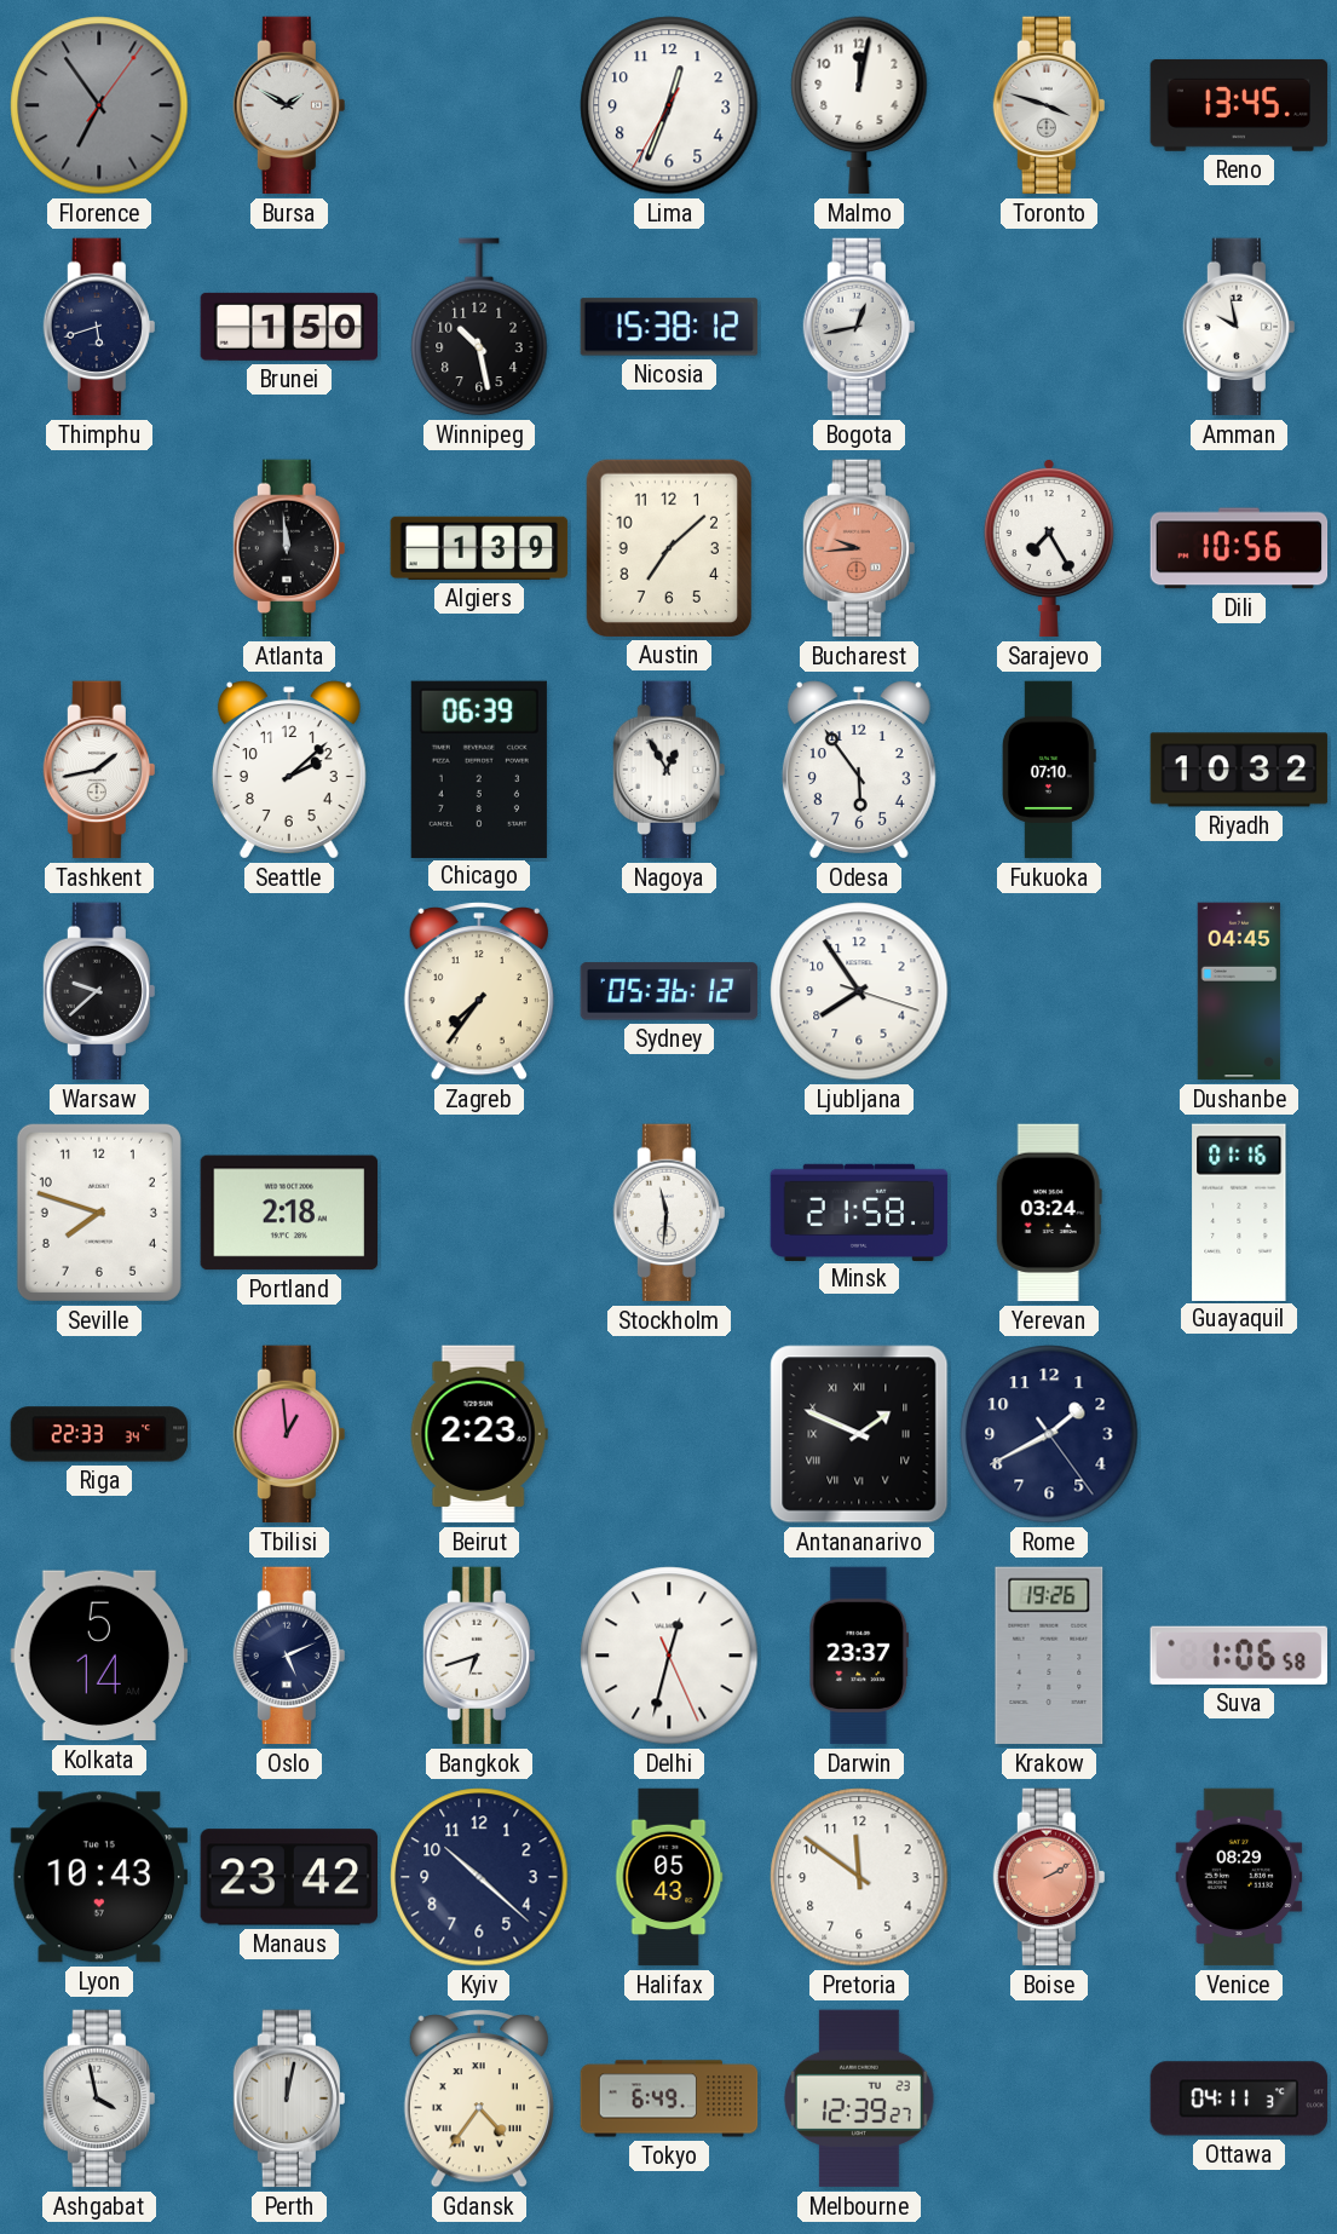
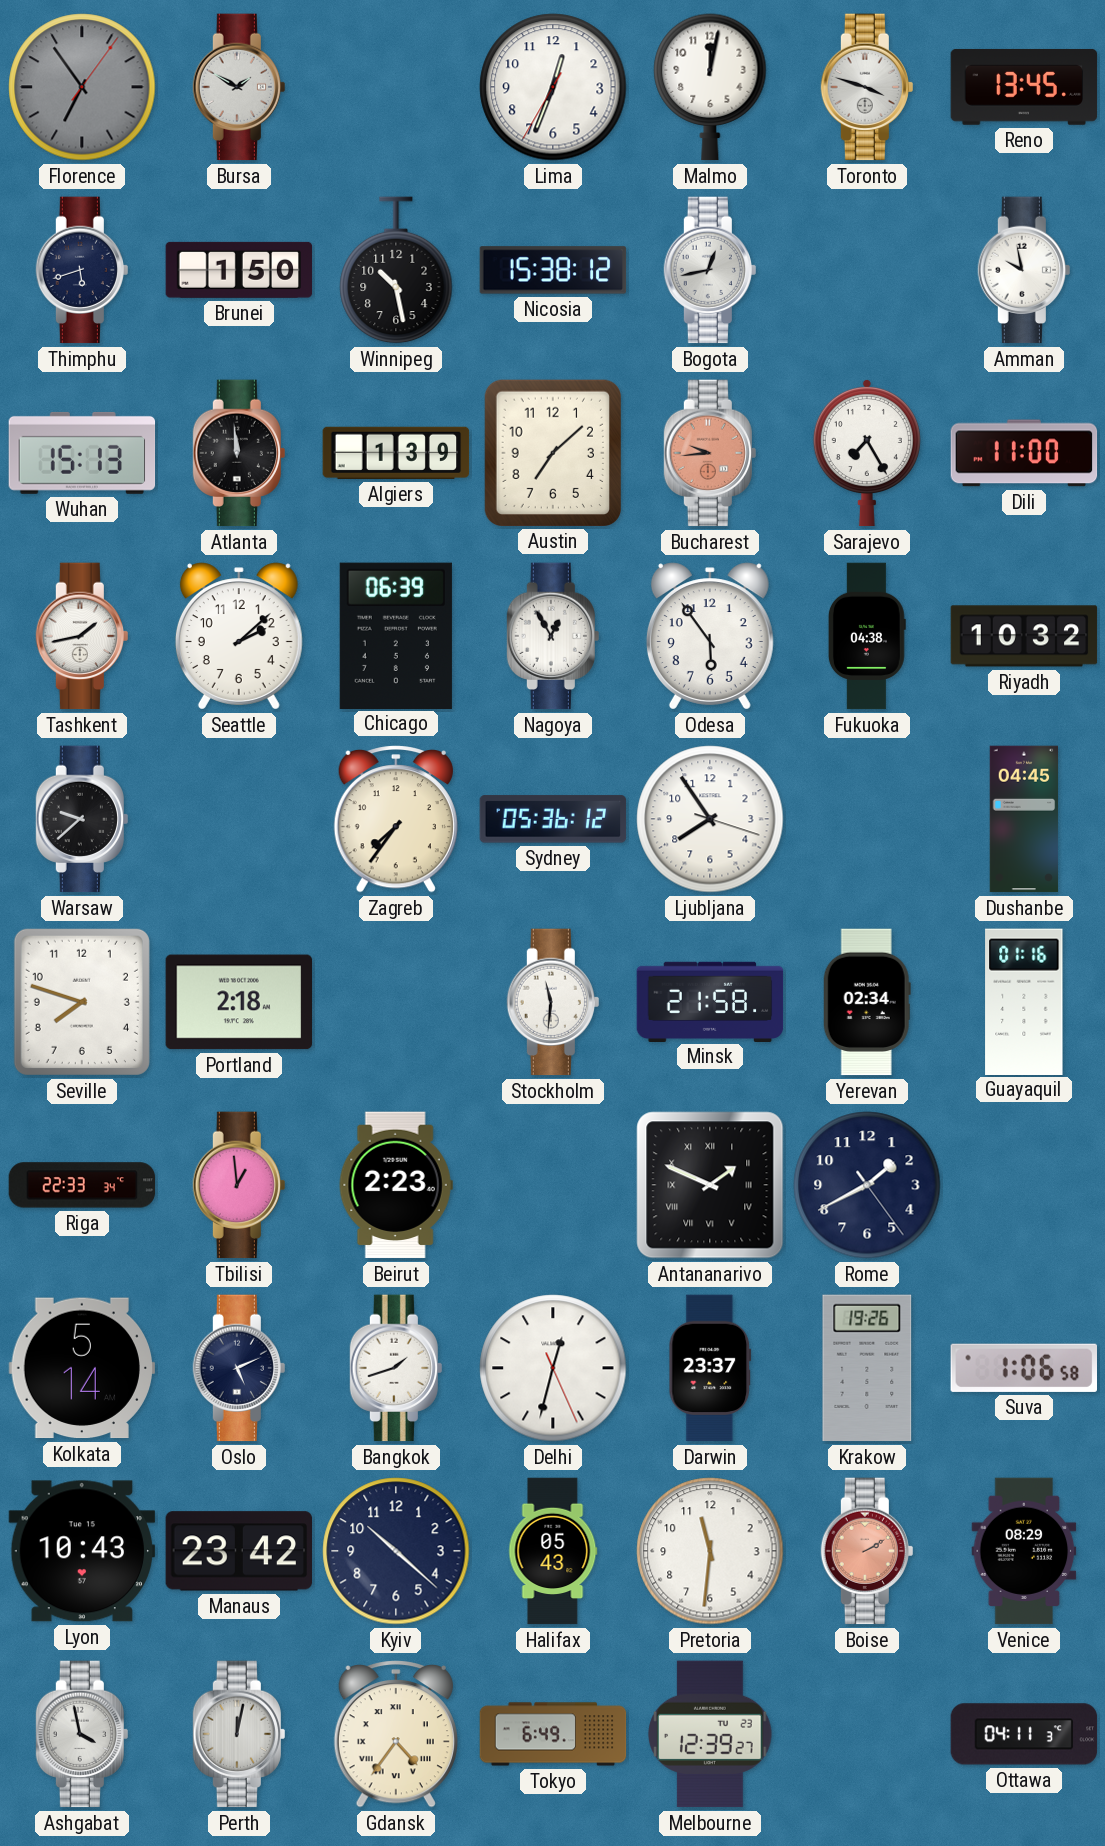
Wuhan: none -> 15:13
Dili: 10:56 -> 11:00
Fukuoka: 07:10 -> 04:38
Yerevan: 03:24 -> 02:34
Bangkok: 6:42 -> 1:42
Pretoria: 11:51 -> 11:31
